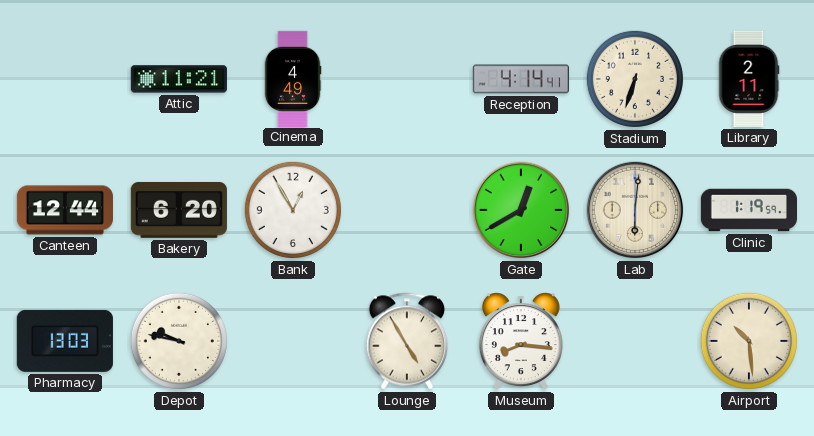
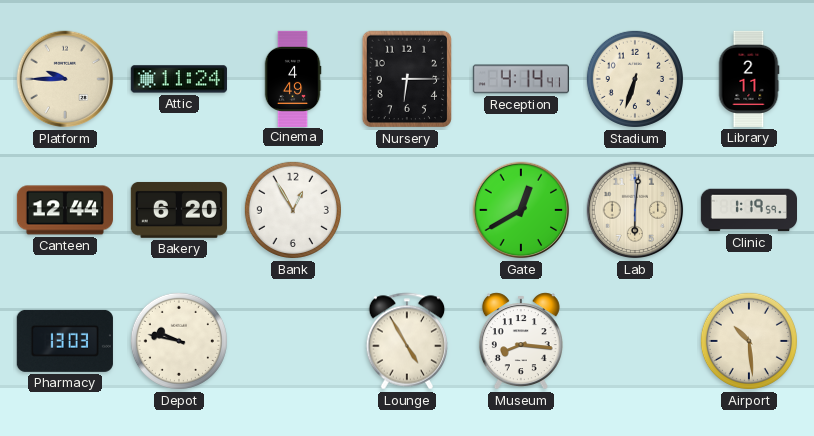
Platform: none -> 9:45
Attic: 11:21 -> 11:24
Nursery: none -> 6:15
